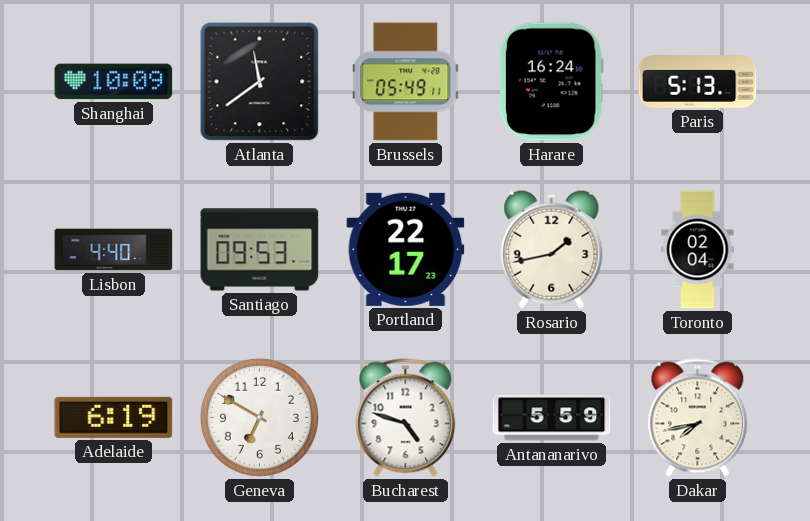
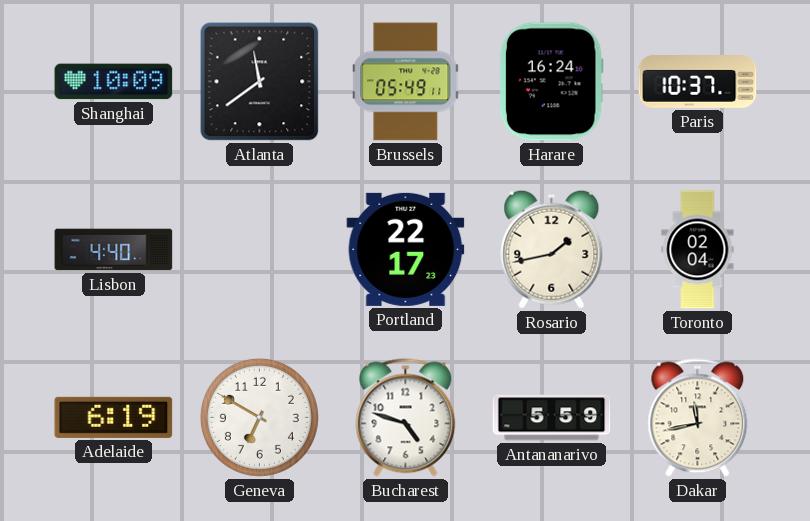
Paris: 5:13 -> 10:37
Santiago: 09:53 -> none
Dakar: 7:43 -> 11:43
